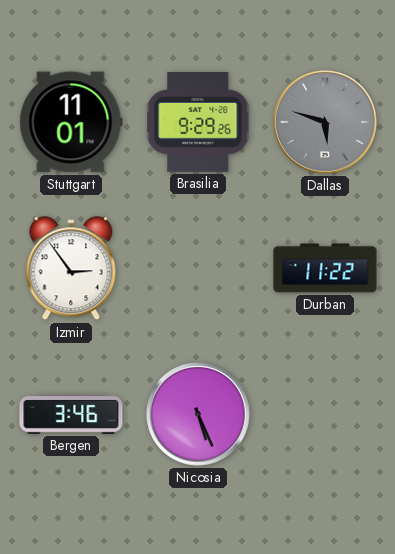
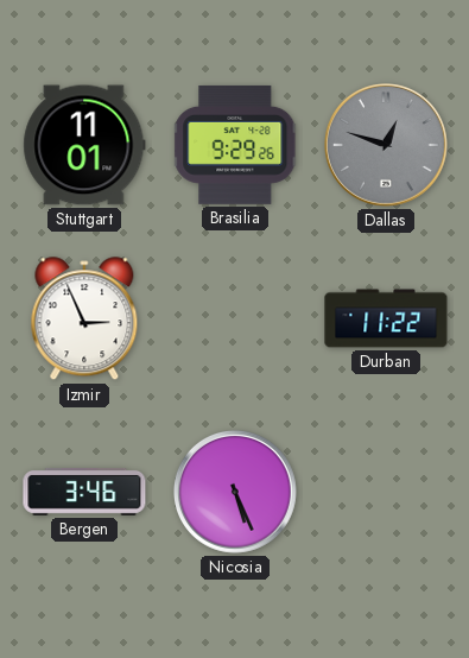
Dallas: 5:48 -> 12:48
Izmir: 2:54 -> 2:56
